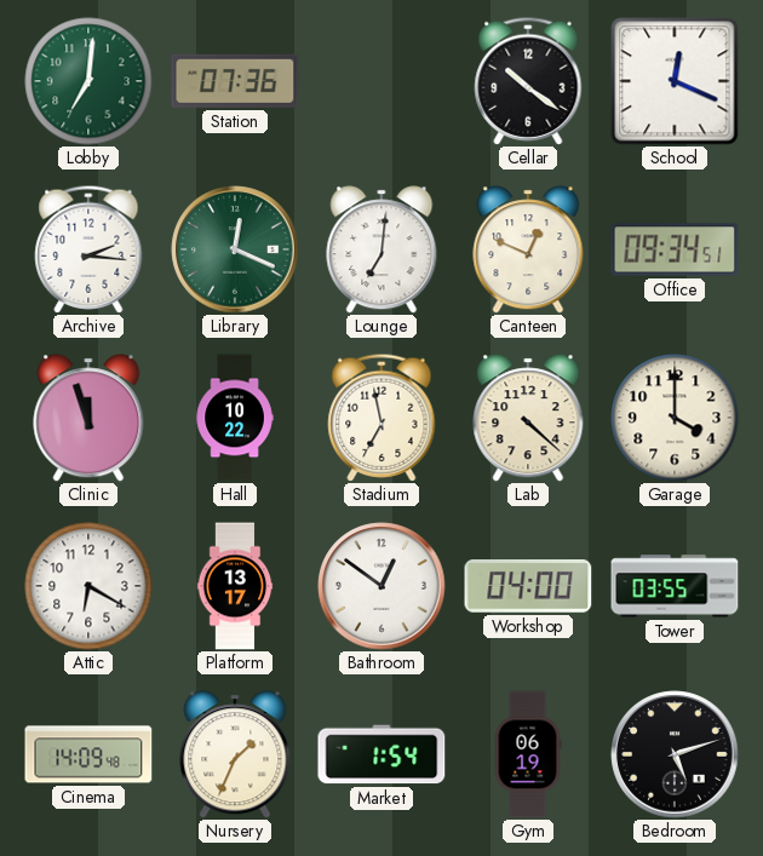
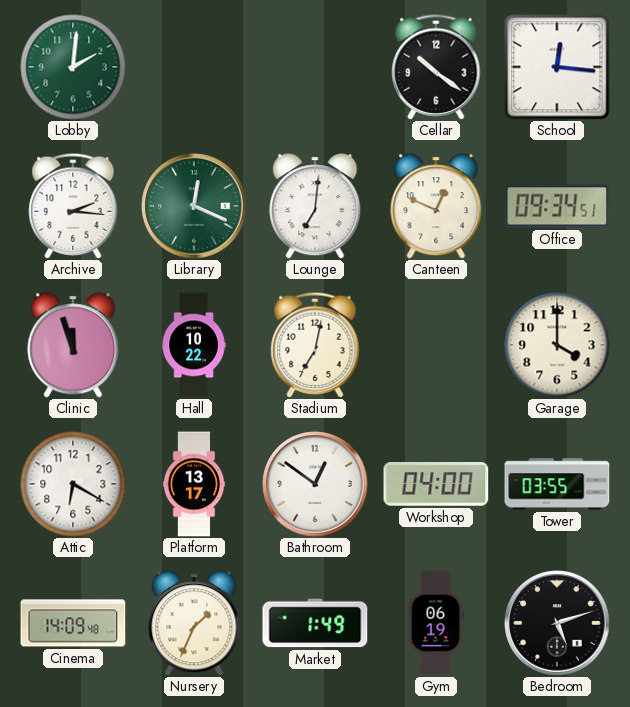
Lobby: 7:01 -> 2:01
Station: 07:36 -> none
School: 12:19 -> 12:16
Stadium: 6:58 -> 7:02
Lab: 4:22 -> none
Market: 1:54 -> 1:49
